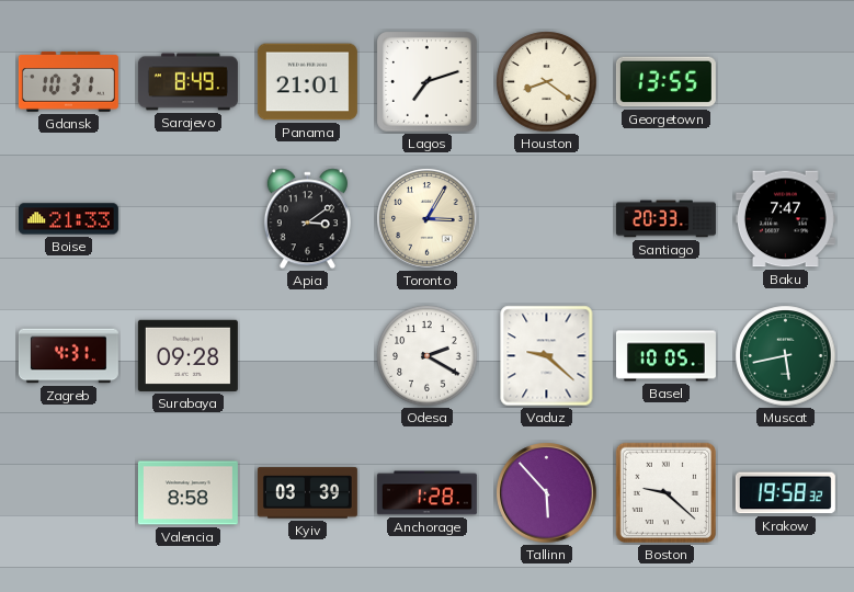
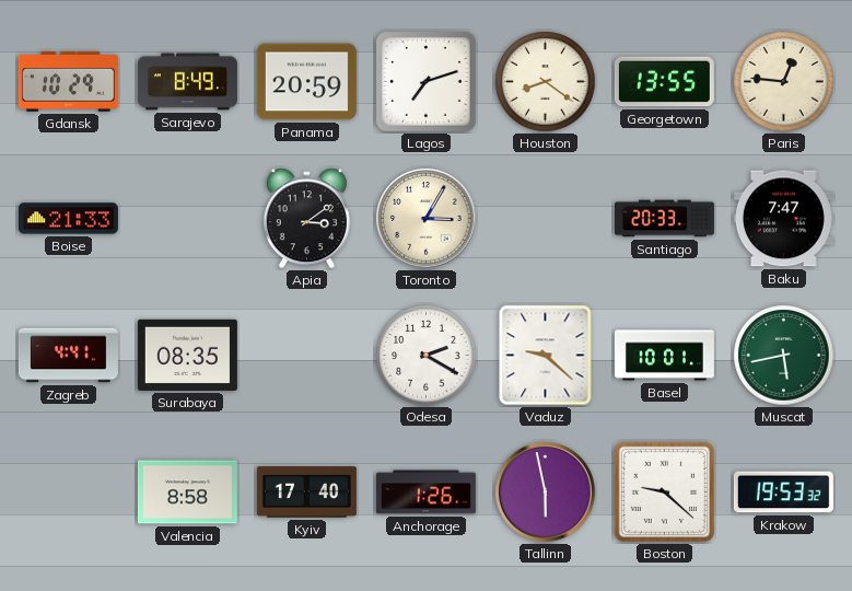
Gdansk: 10:31 -> 10:29
Panama: 21:01 -> 20:59
Paris: none -> 12:46
Zagreb: 4:31 -> 4:41
Surabaya: 09:28 -> 08:35
Basel: 10:05 -> 10:01
Kyiv: 03:39 -> 17:40
Anchorage: 1:28 -> 1:26
Tallinn: 5:53 -> 5:58
Krakow: 19:58 -> 19:53
